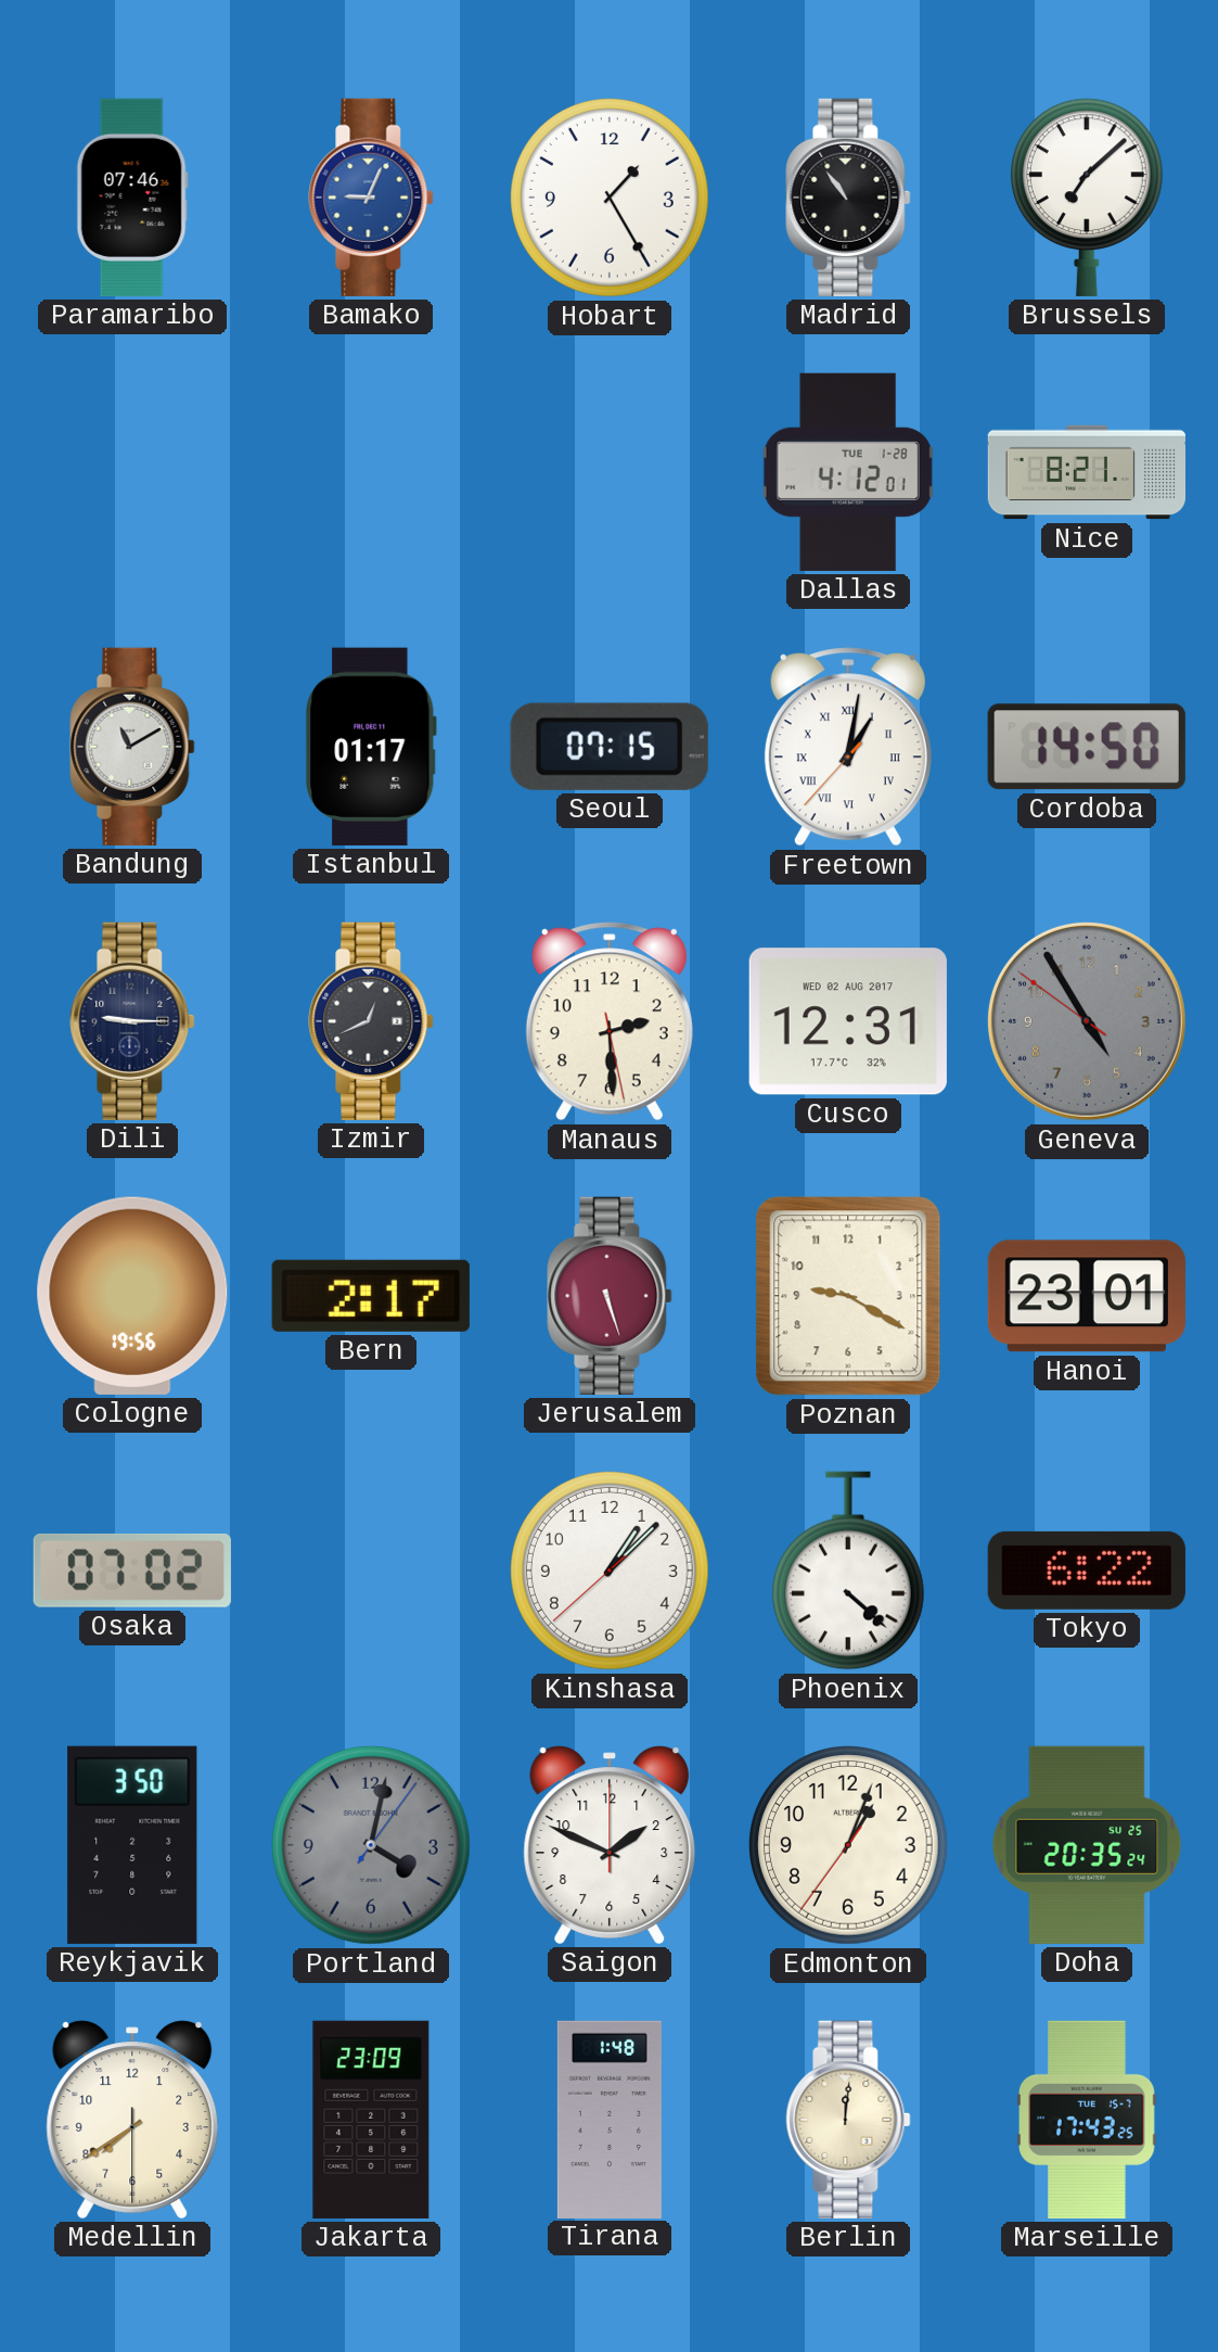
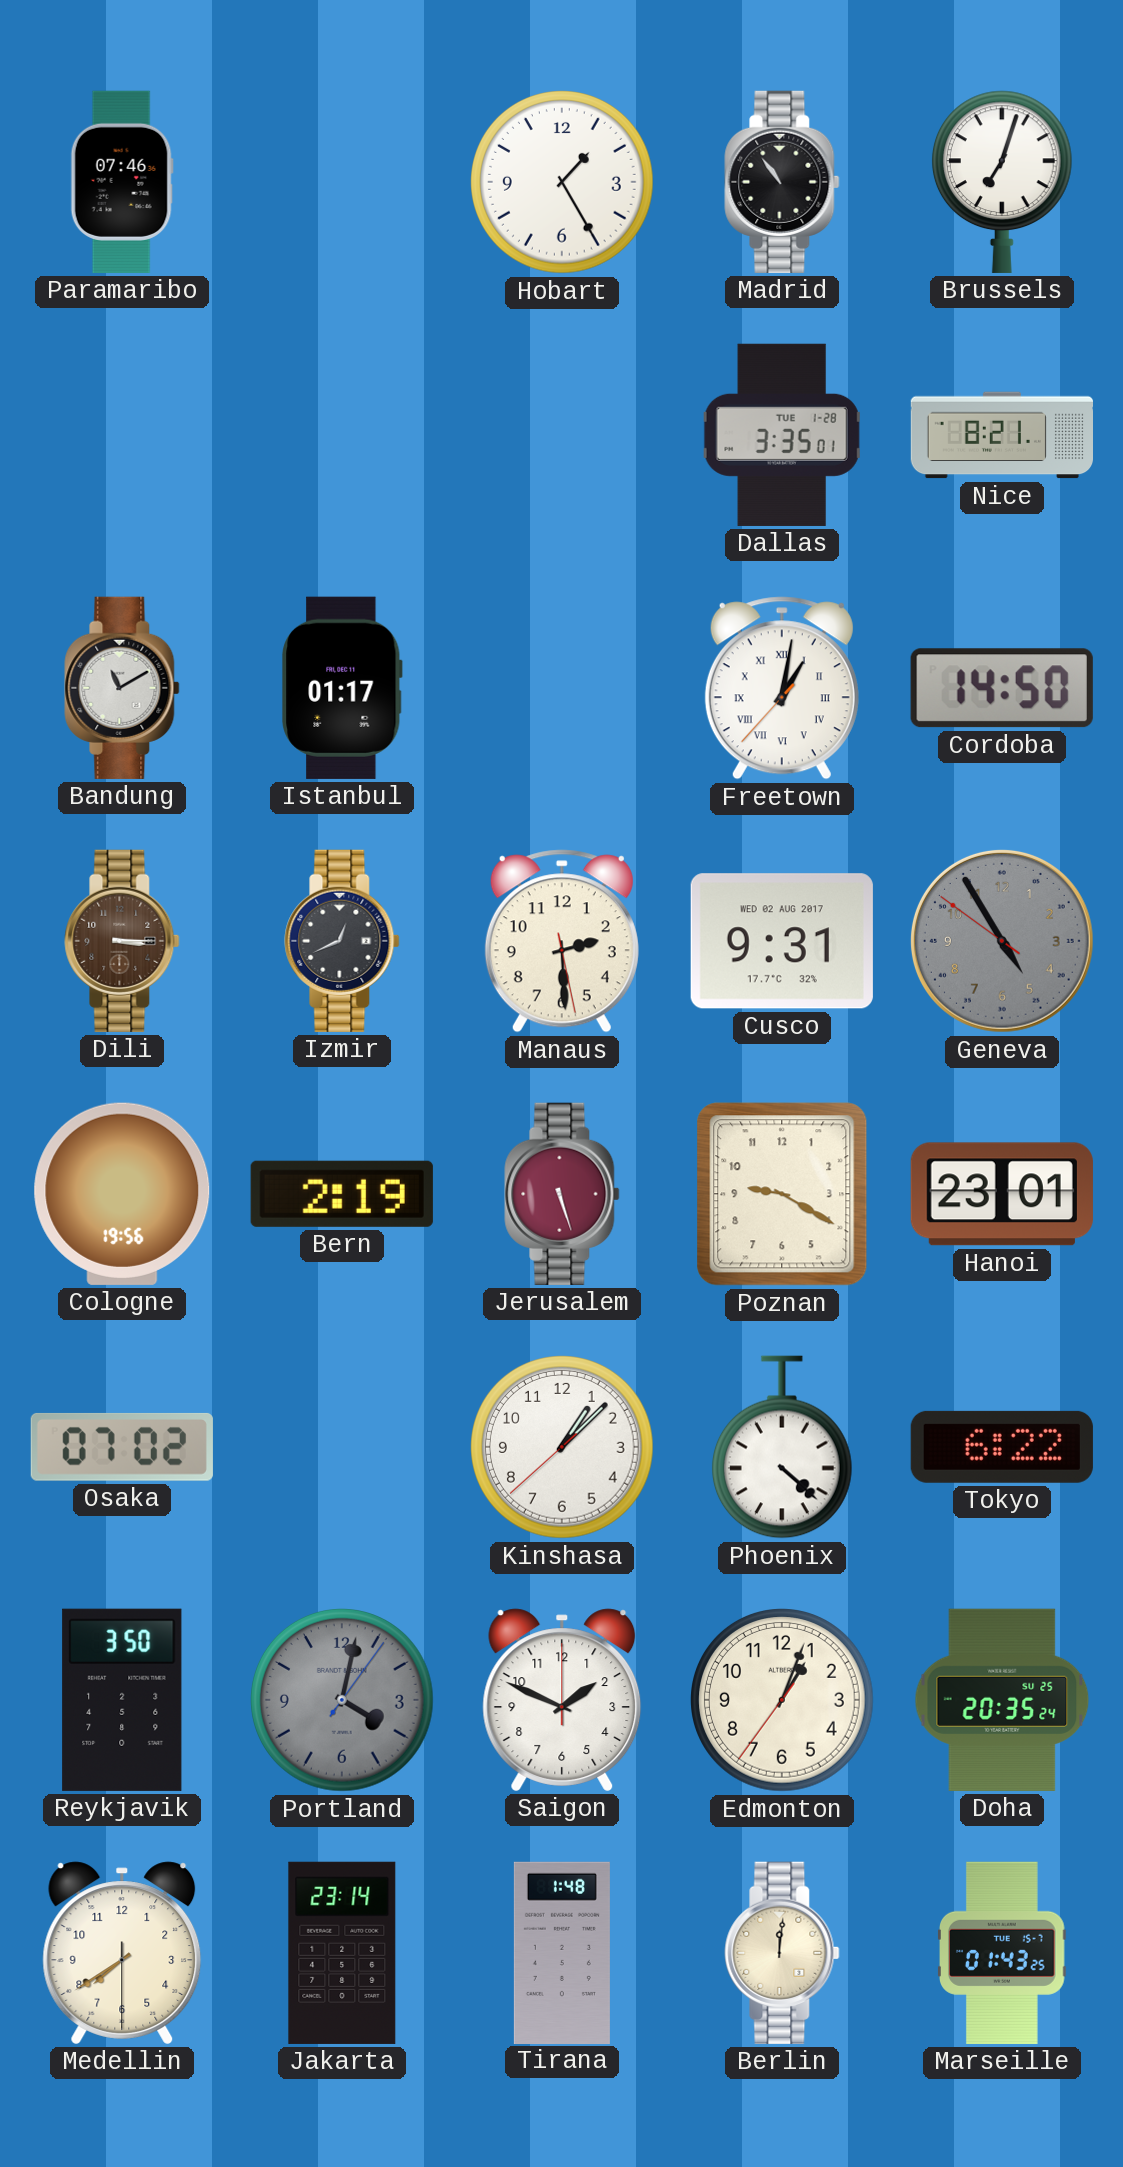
Bamako: 9:04 -> none
Brussels: 7:08 -> 7:03
Dallas: 4:12 -> 3:35
Seoul: 07:15 -> none
Dili: 9:15 -> 3:15
Dili dial: navy -> brown
Cusco: 12:31 -> 9:31
Bern: 2:17 -> 2:19
Jakarta: 23:09 -> 23:14
Marseille: 17:43 -> 01:43
